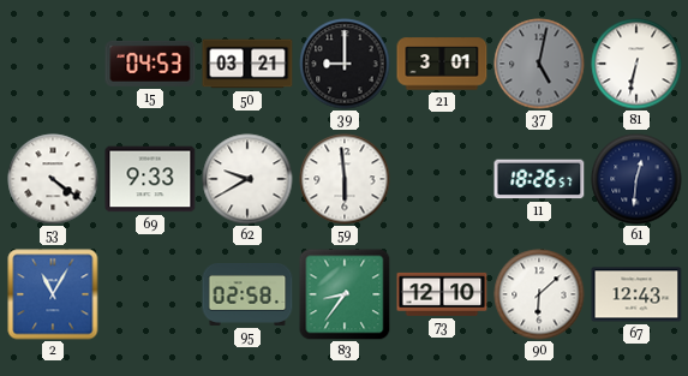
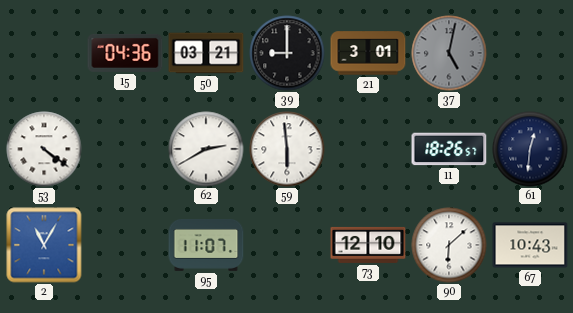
15: 04:53 -> 04:36
81: 6:32 -> none
69: 9:33 -> none
62: 9:40 -> 2:40
95: 02:58 -> 11:07
83: 8:36 -> none
67: 12:43 -> 10:43
